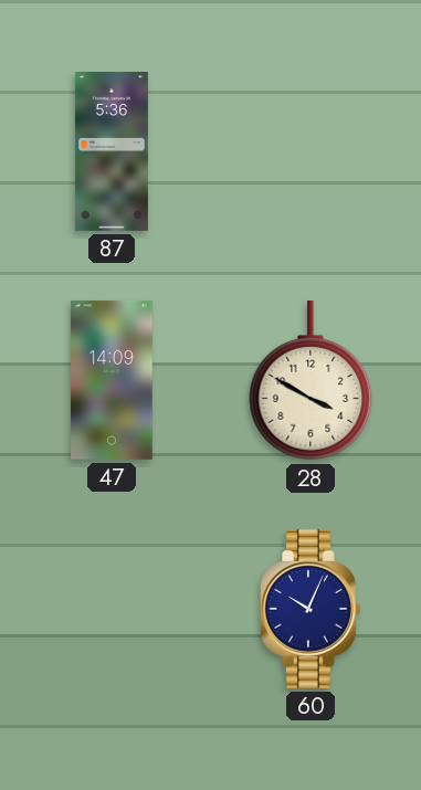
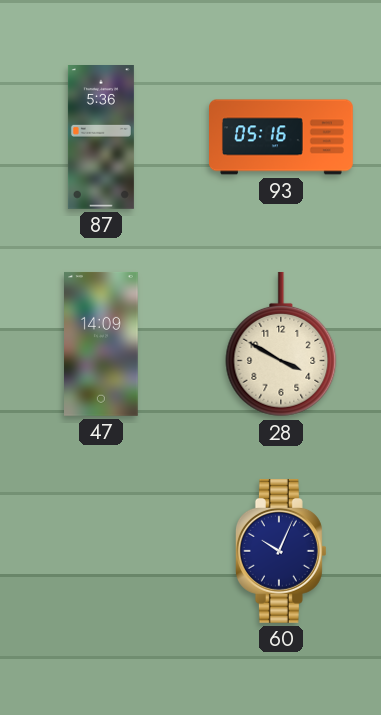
93: none -> 05:16
